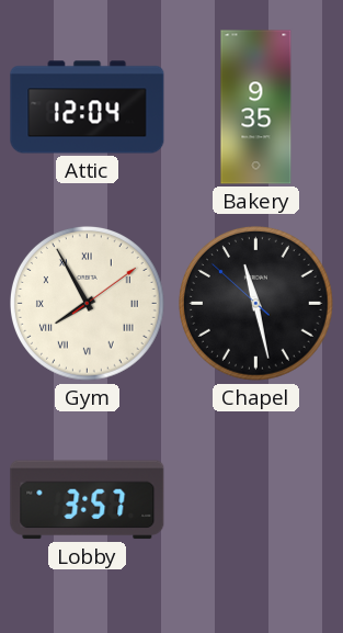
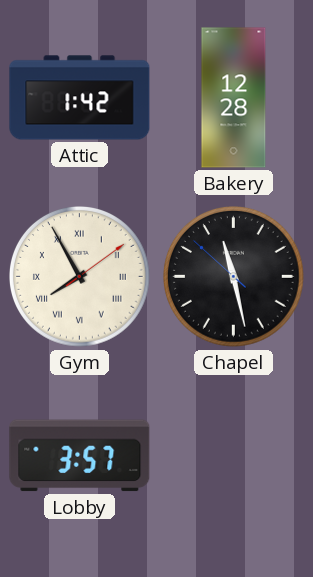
Attic: 12:04 -> 1:42
Bakery: 9:35 -> 12:28
